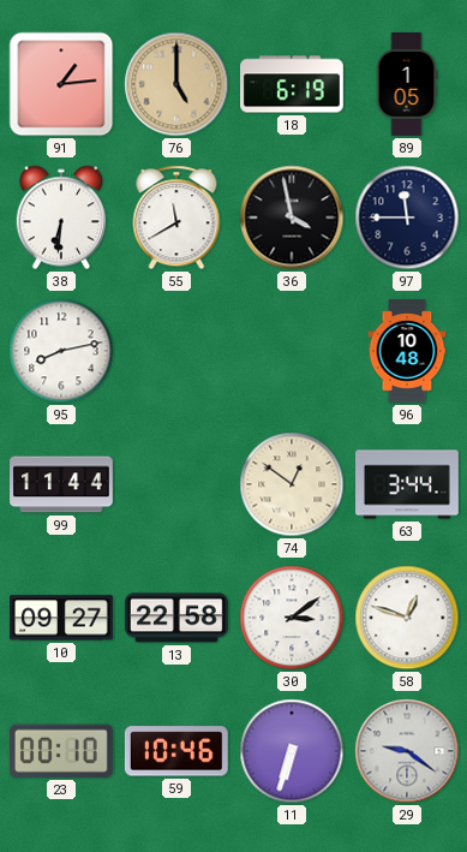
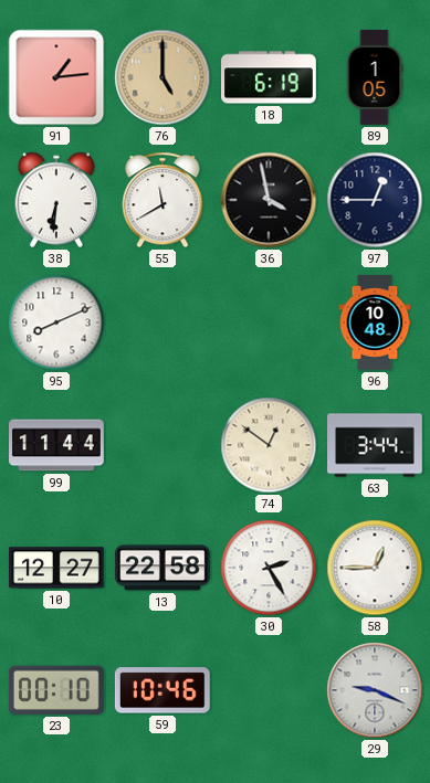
97: 11:45 -> 12:45
95: 8:13 -> 8:11
10: 09:27 -> 12:27
30: 3:09 -> 2:25
58: 12:48 -> 12:45
11: 6:33 -> none
29: 9:21 -> 9:19
